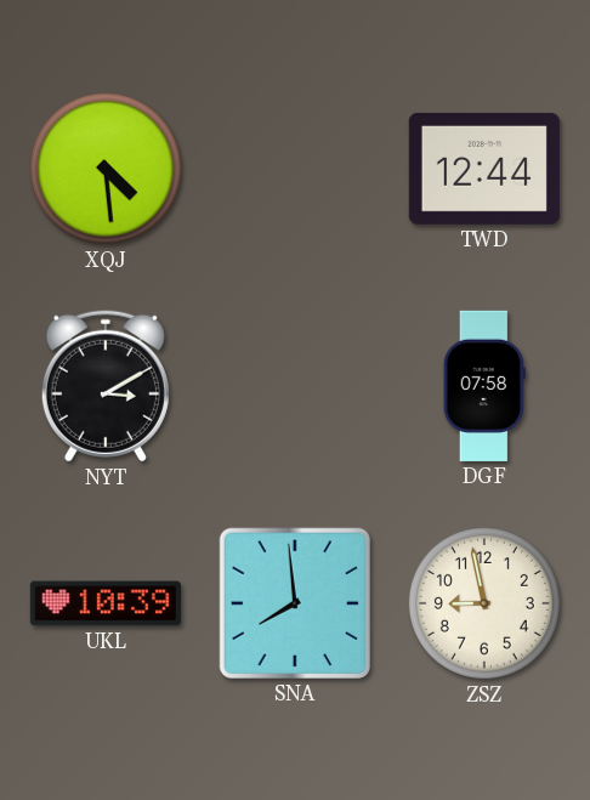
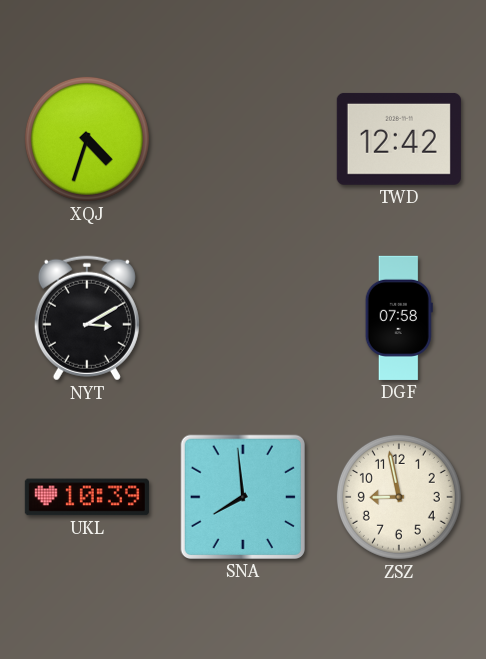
XQJ: 4:29 -> 4:33
TWD: 12:44 -> 12:42
